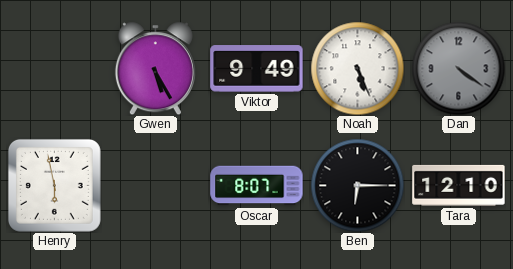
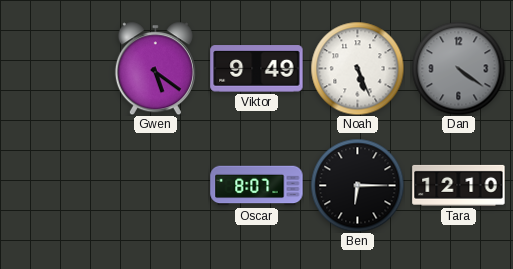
Gwen: 5:25 -> 5:21
Henry: 5:58 -> none
